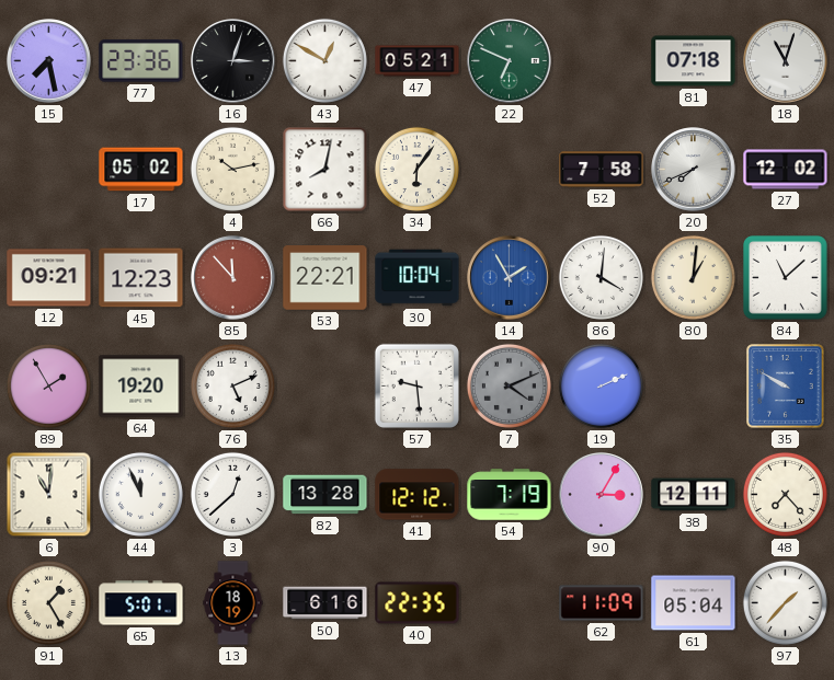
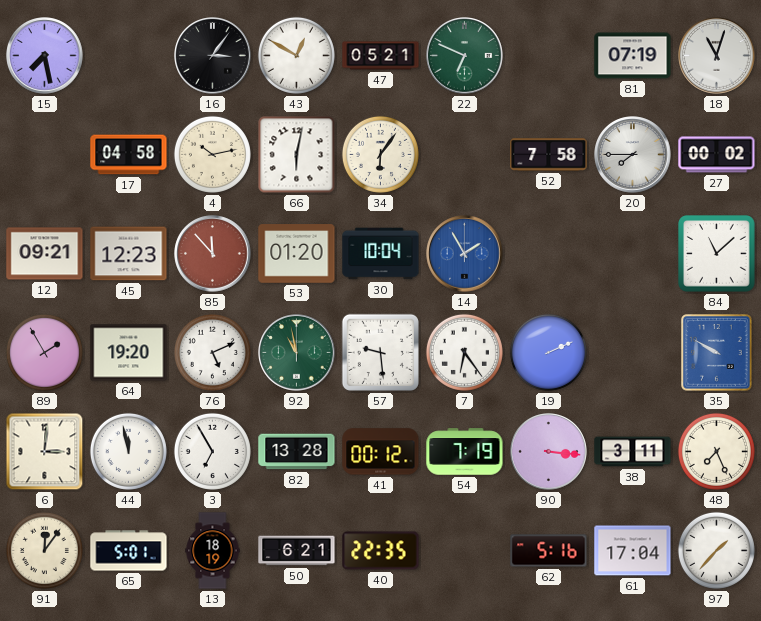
77: 23:36 -> none
16: 3:03 -> 3:06
81: 07:18 -> 07:19
17: 05:02 -> 04:58
66: 8:02 -> 6:02
20: 7:41 -> 7:45
27: 12:02 -> 00:02
53: 22:21 -> 01:20
86: 4:01 -> none
80: 1:01 -> none
92: none -> 10:58
7: 4:11 -> 6:24
7 dial: grey -> white
6: 11:01 -> 3:01
44: 11:56 -> 11:58
3: 12:38 -> 6:55
41: 12:12 -> 00:12
90: 3:05 -> 3:16
38: 12:11 -> 3:11
48: 7:23 -> 7:26
91: 1:25 -> 12:06
50: 6:16 -> 6:21
62: 11:09 -> 5:16
61: 05:04 -> 17:04
